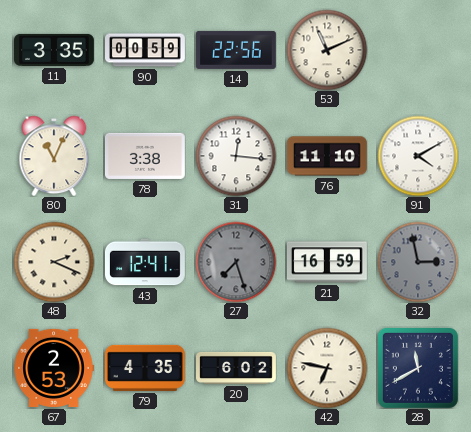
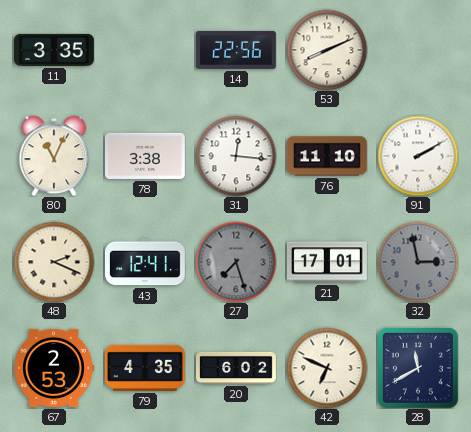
90: 00:59 -> none
53: 11:11 -> 8:11
91: 4:10 -> 2:10
21: 16:59 -> 17:01
42: 6:47 -> 6:49
